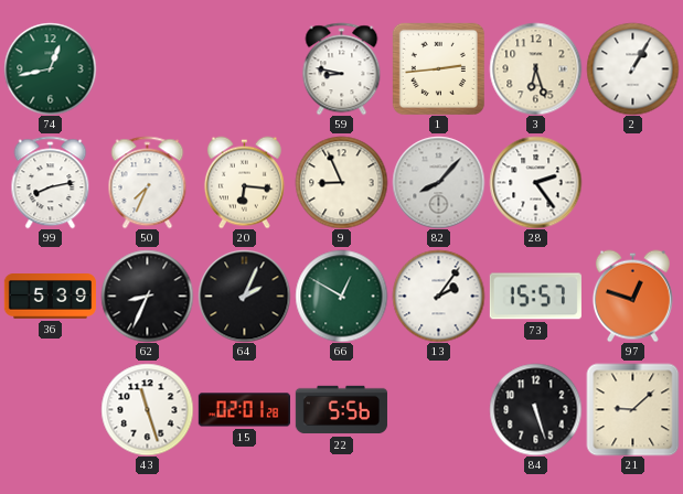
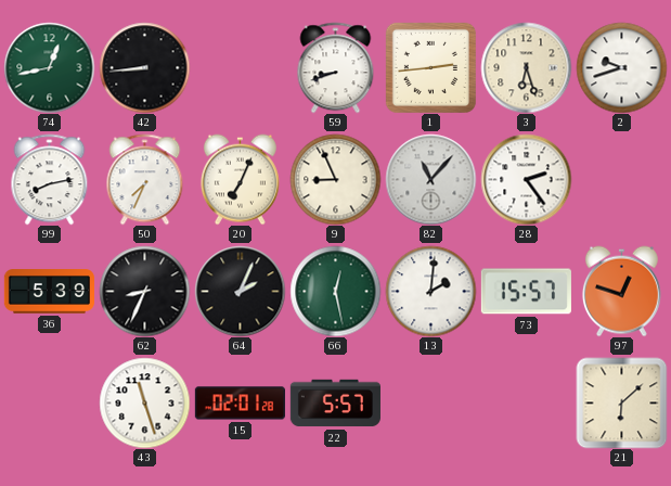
42: none -> 8:44
59: 8:47 -> 8:42
2: 1:05 -> 9:42
20: 6:16 -> 7:04
82: 8:07 -> 11:07
66: 12:50 -> 12:28
13: 2:06 -> 2:01
22: 5:56 -> 5:57
84: 5:27 -> none
21: 9:08 -> 6:08
